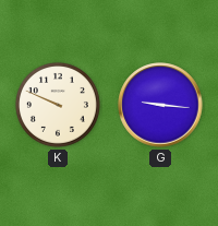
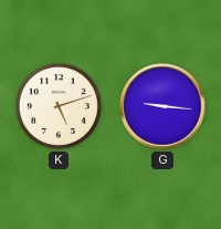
K: 9:49 -> 5:12
